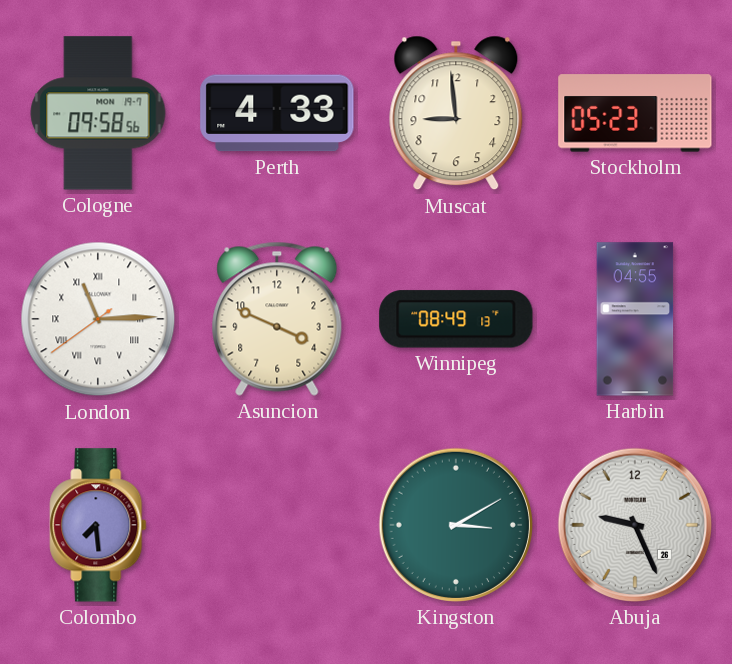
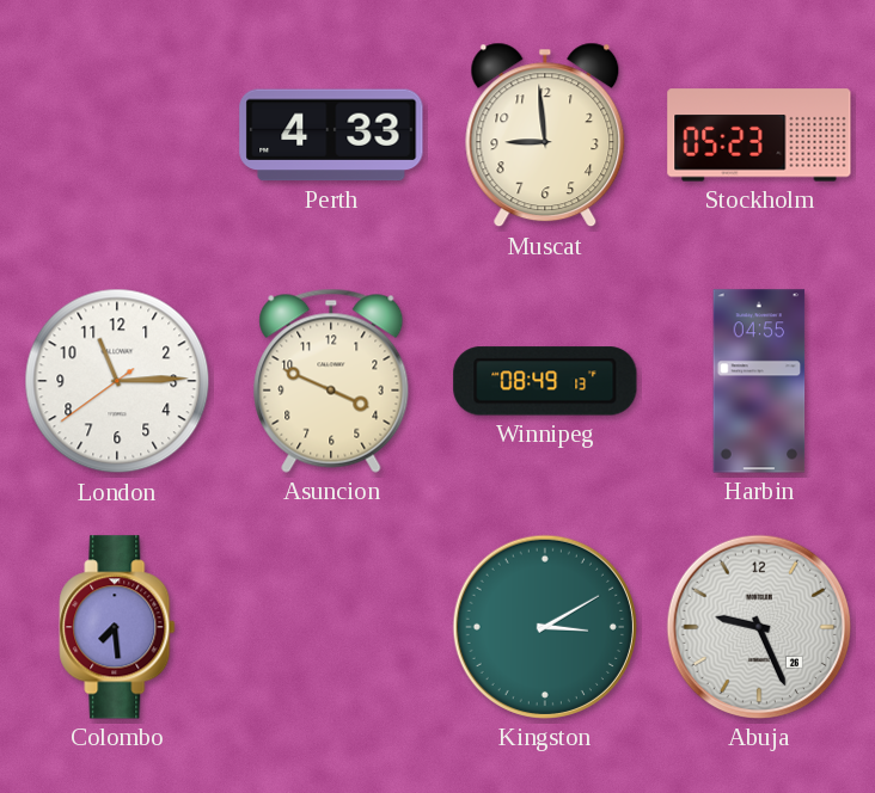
Cologne: 09:58 -> none
London numerals: Roman -> Arabic
